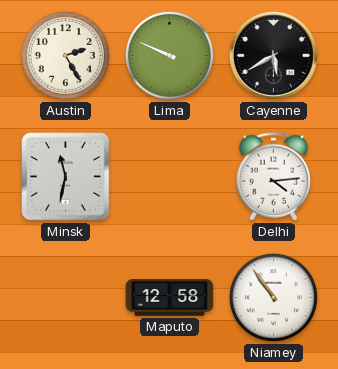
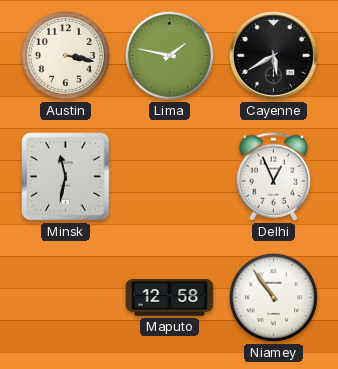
Austin: 2:25 -> 3:17
Lima: 9:49 -> 1:47
Delhi: 4:14 -> 12:56
